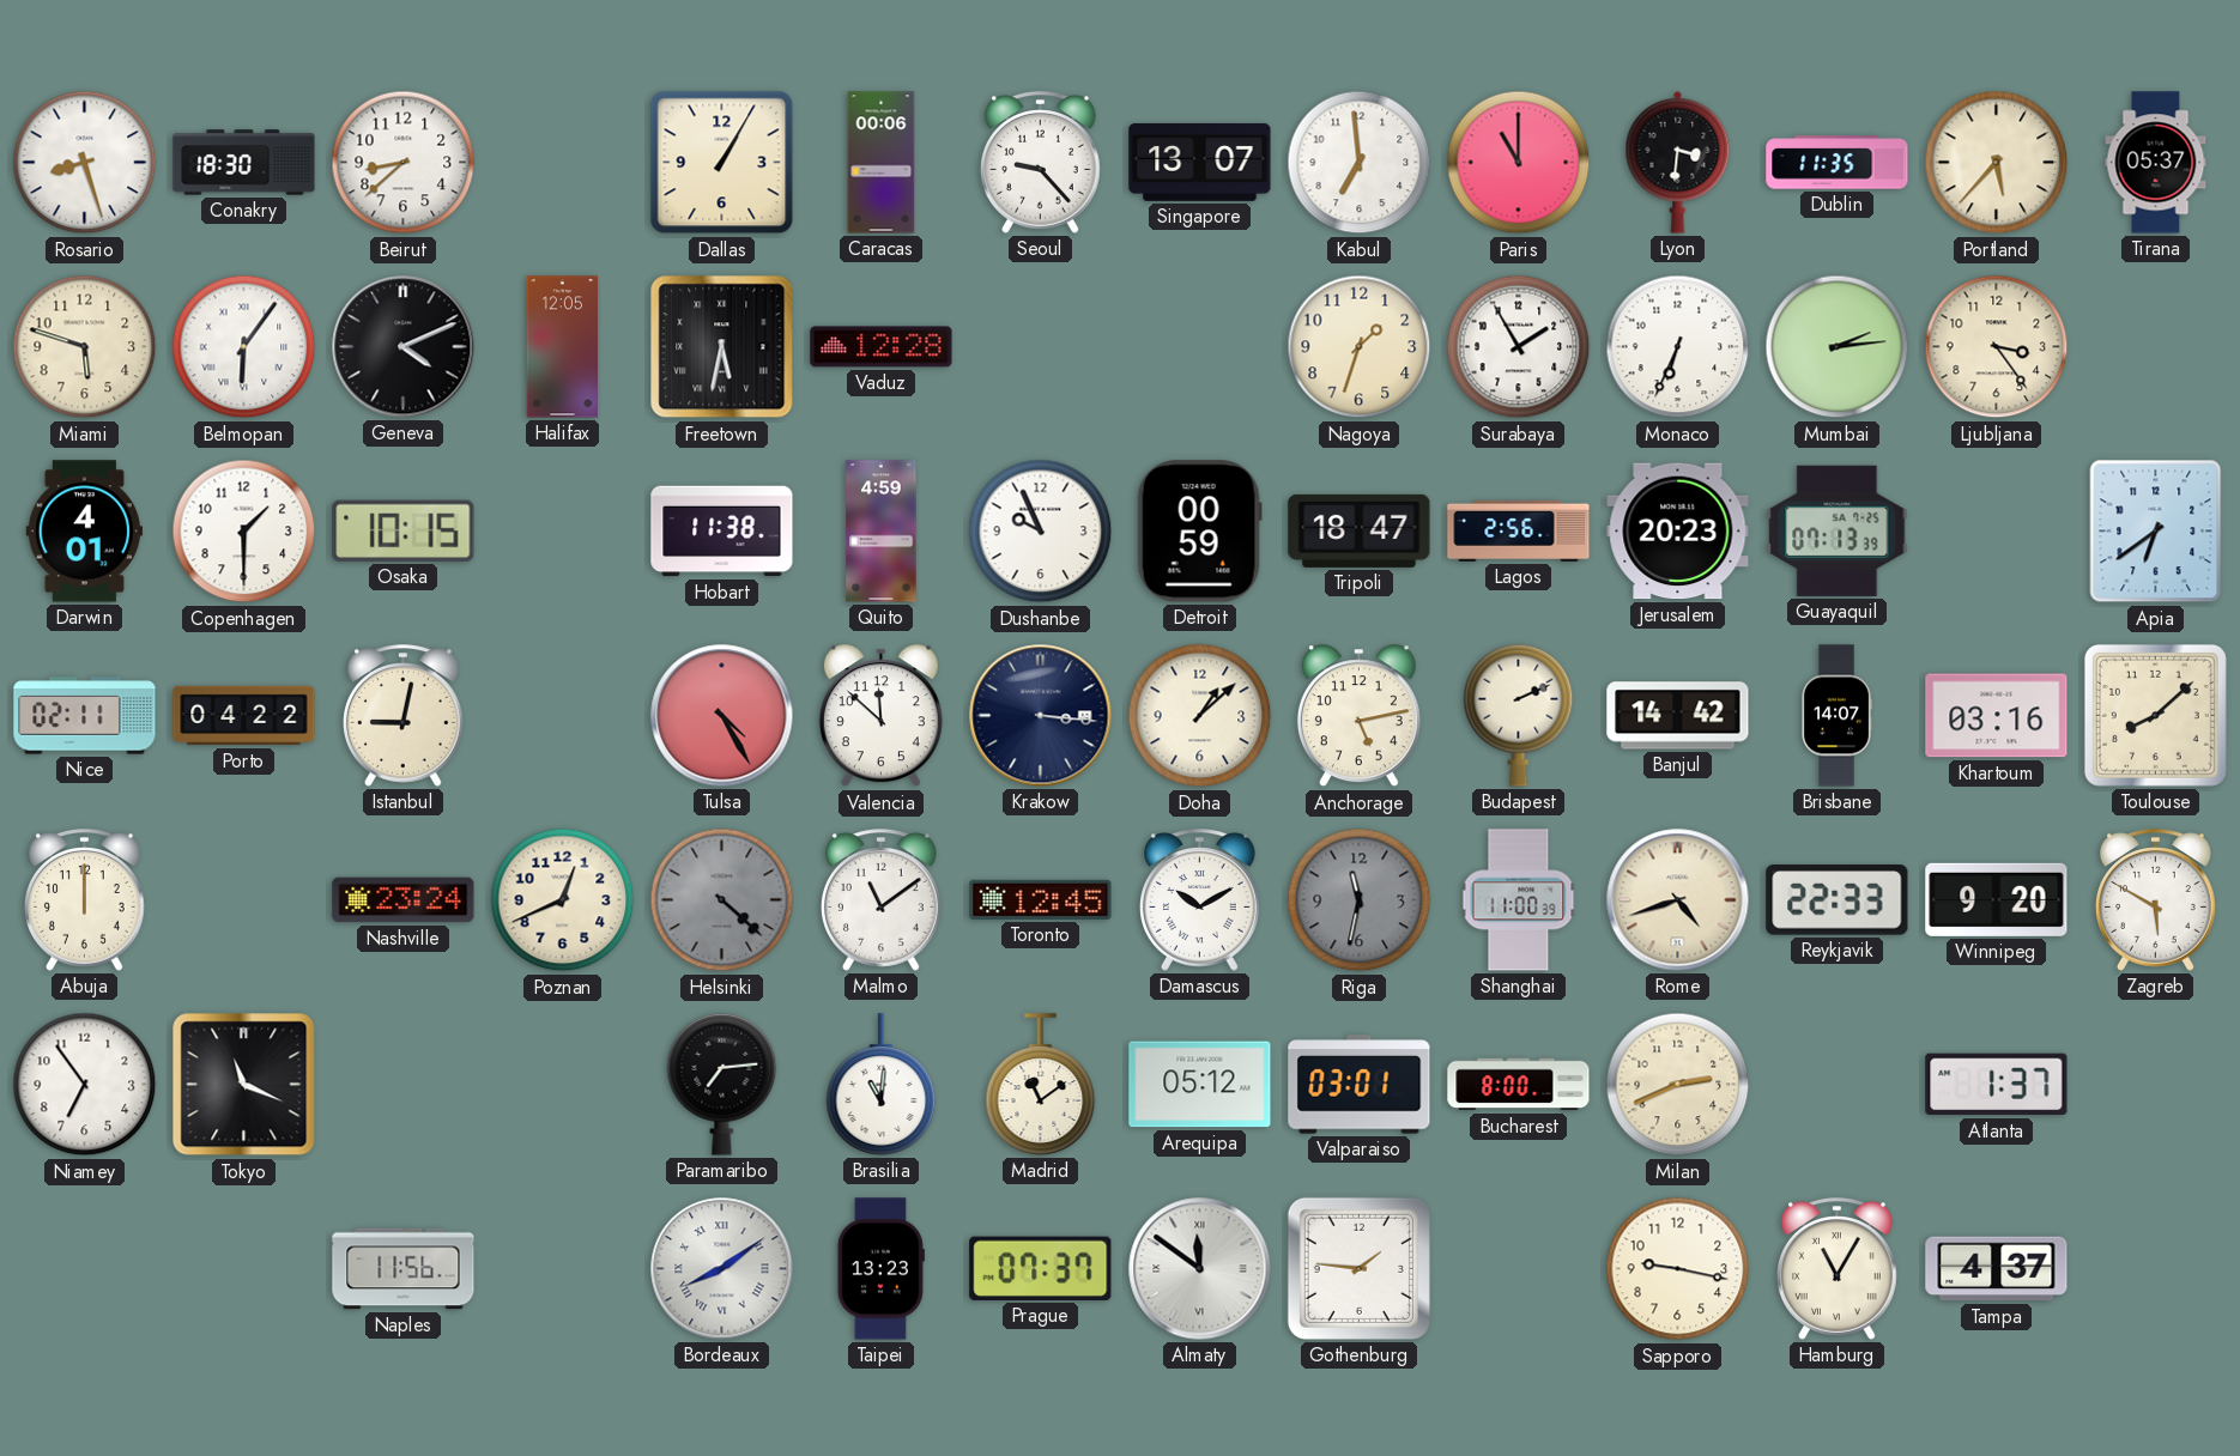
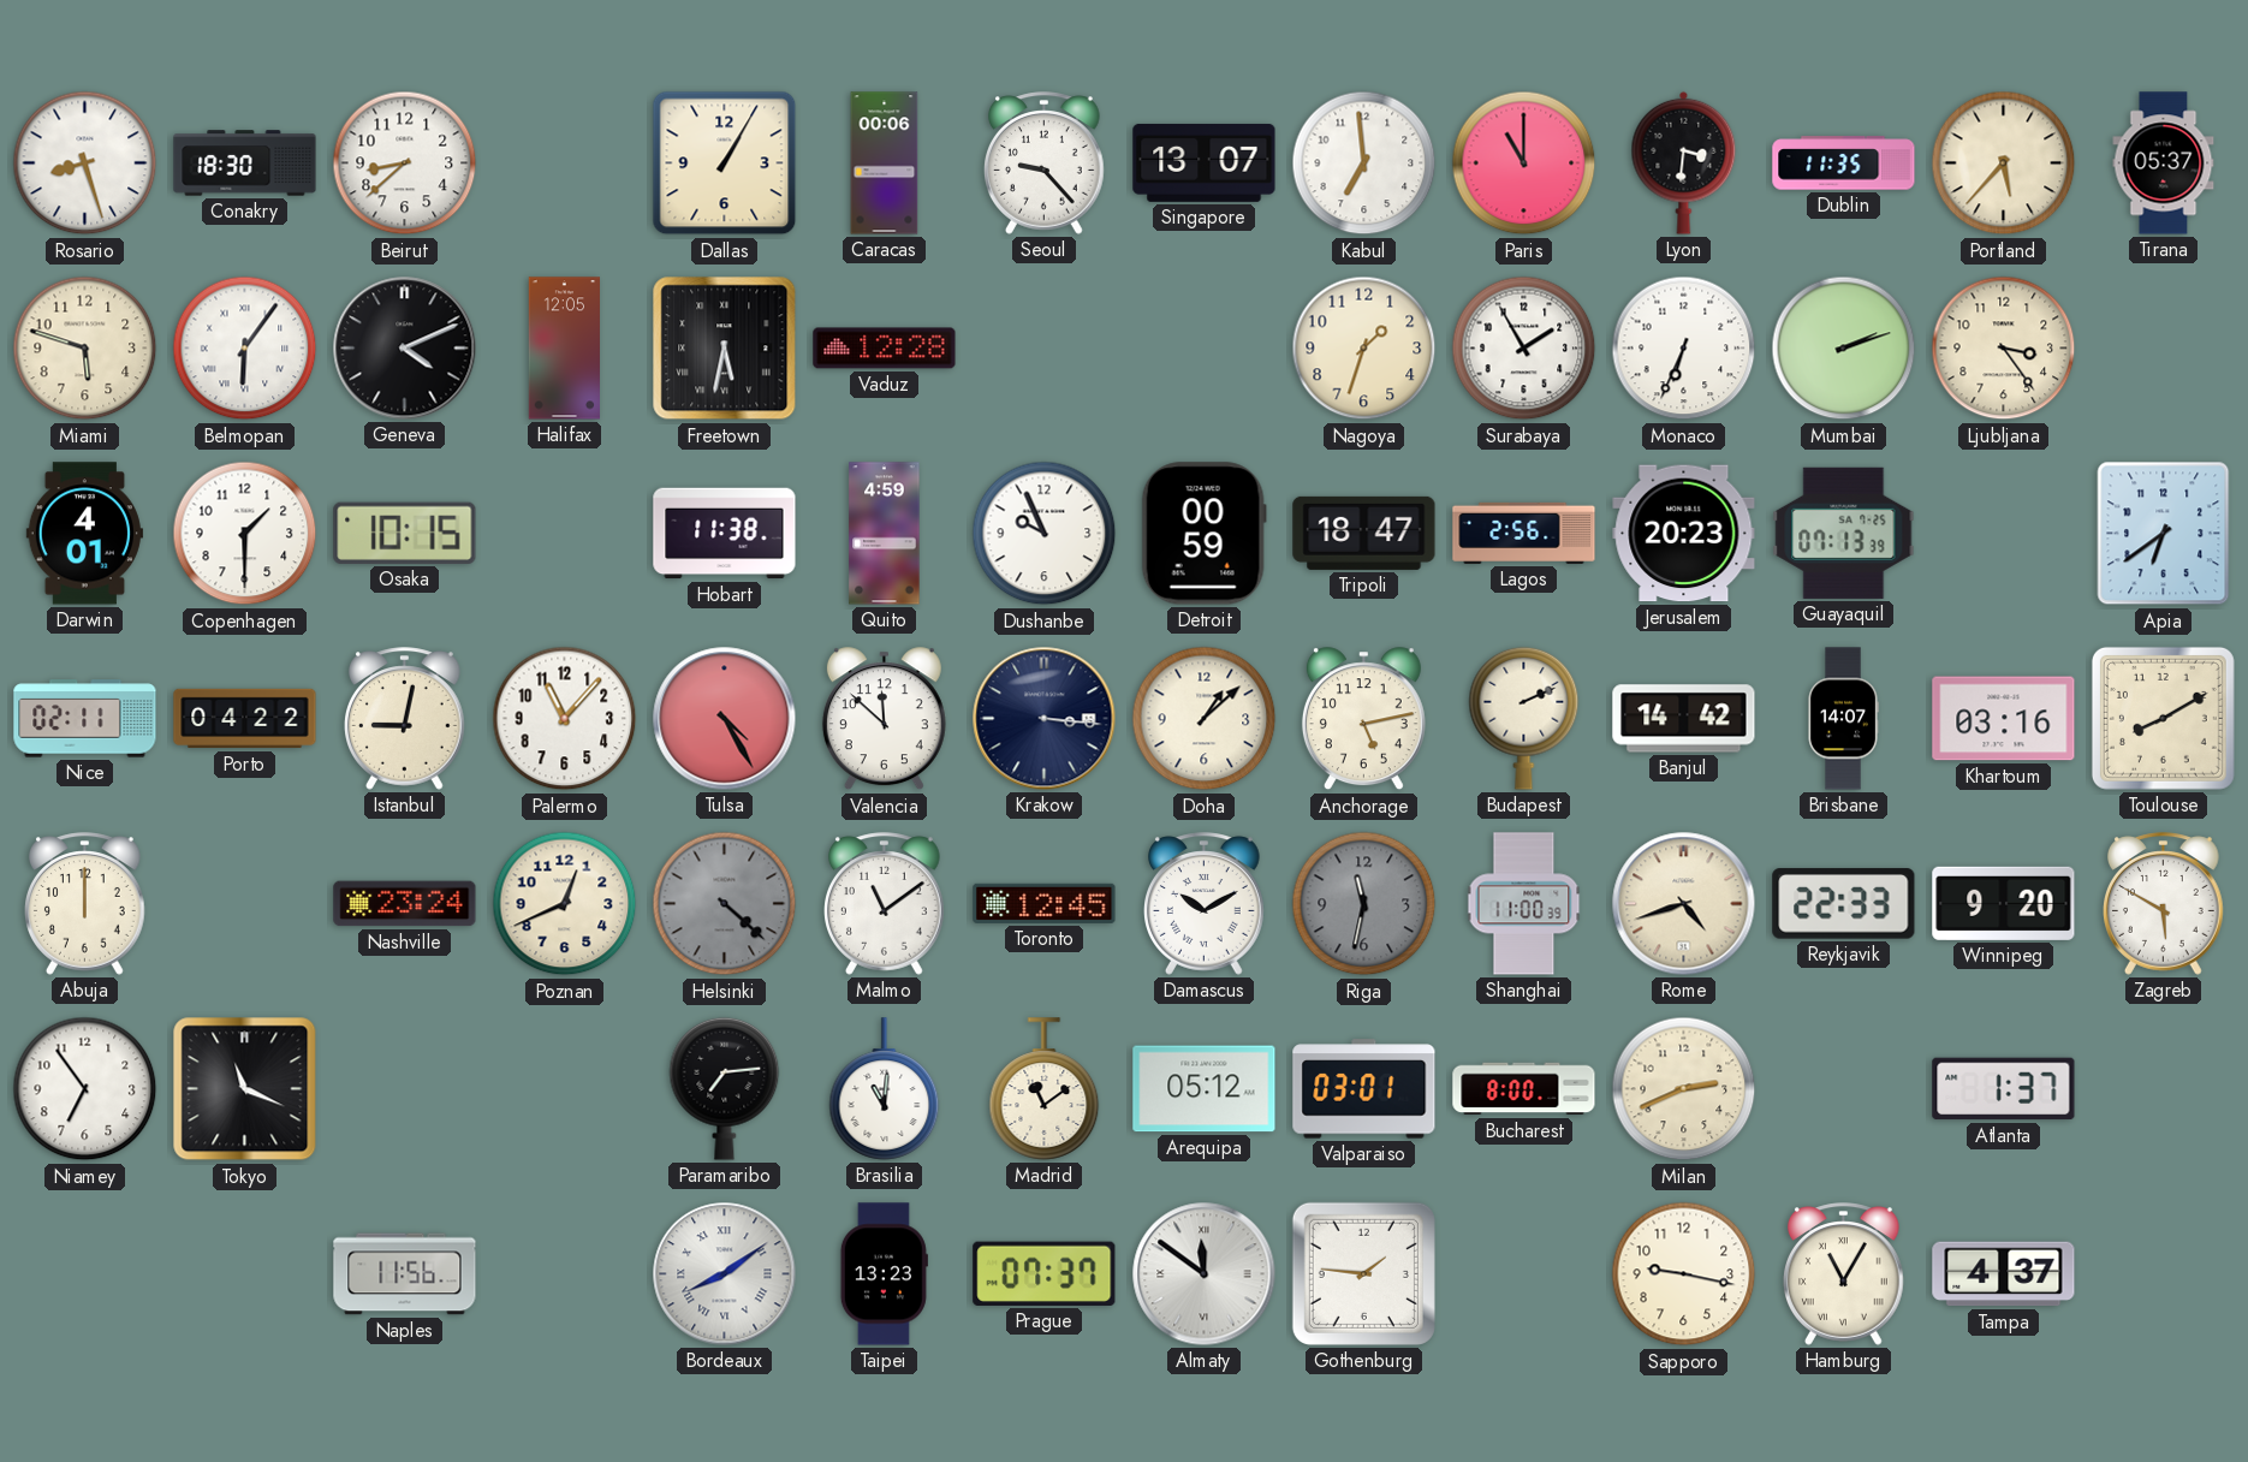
Mumbai: 2:14 -> 2:12
Palermo: none -> 11:07
Toulouse: 8:08 -> 8:10
